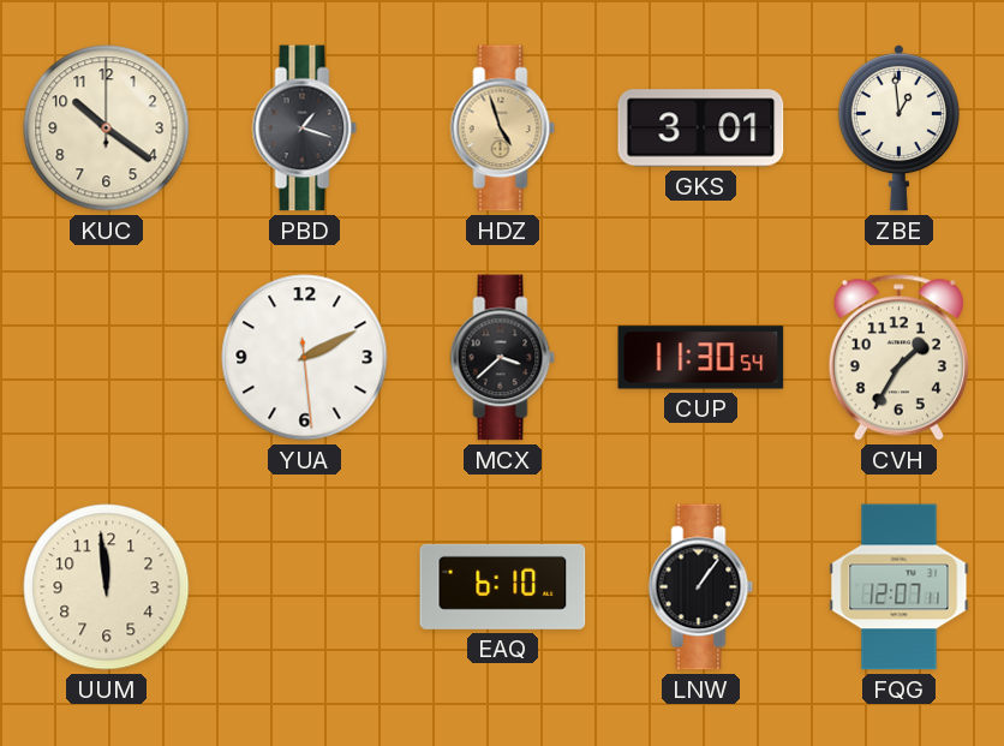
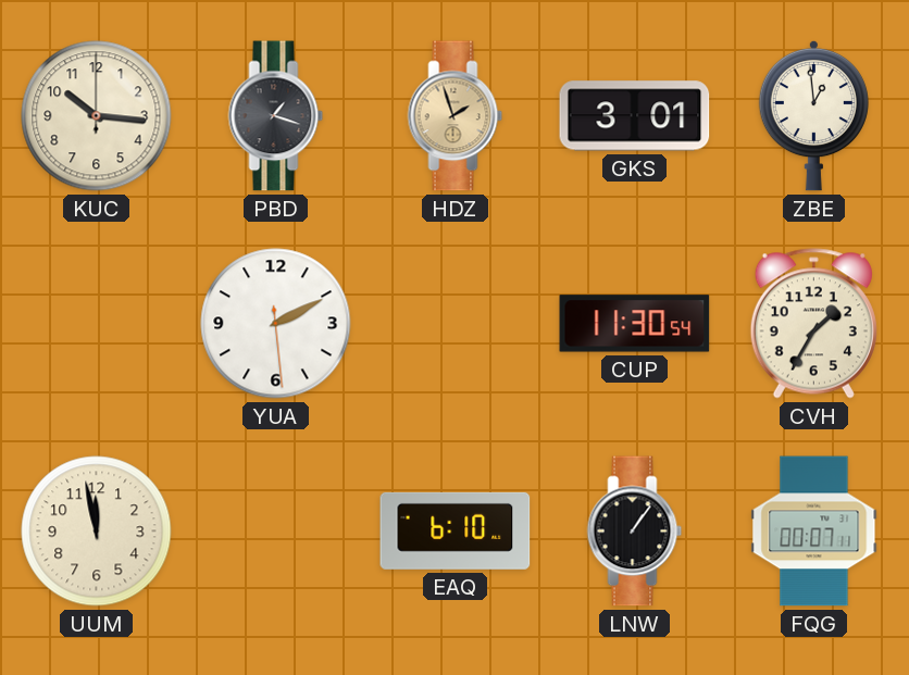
KUC: 10:21 -> 10:16
HDZ: 4:57 -> 1:57
MCX: 3:38 -> none
UUM: 11:59 -> 11:58
FQG: 12:07 -> 00:07
